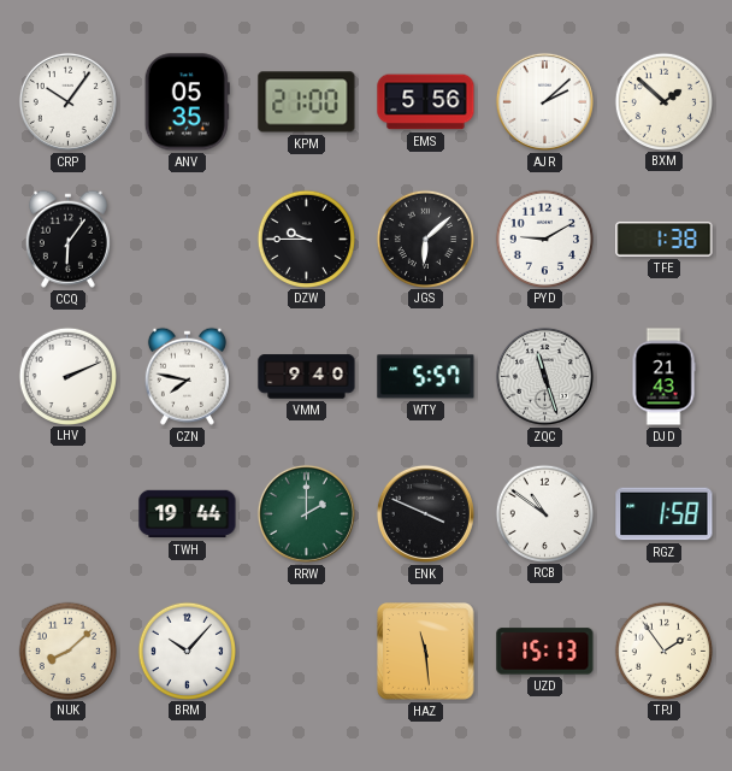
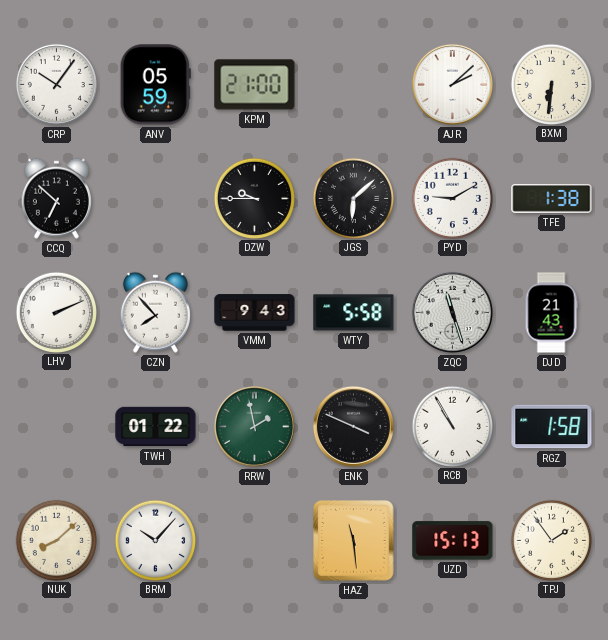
ANV: 05:35 -> 05:59
EMS: 5:56 -> none
BXM: 1:52 -> 6:31
CCQ: 6:06 -> 6:52
CZN: 7:47 -> 7:53
VMM: 9:40 -> 9:43
WTY: 5:57 -> 5:58
TWH: 19:44 -> 01:22
RRW: 2:00 -> 1:58
RCB: 10:51 -> 10:55
